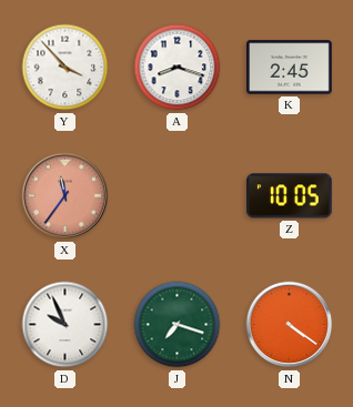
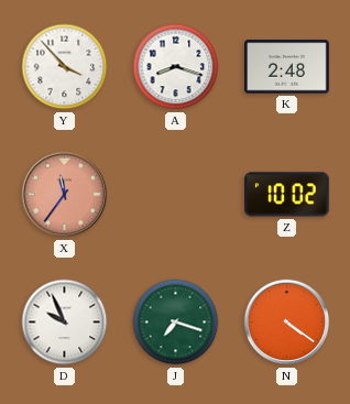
K: 2:45 -> 2:48
Z: 10:05 -> 10:02
